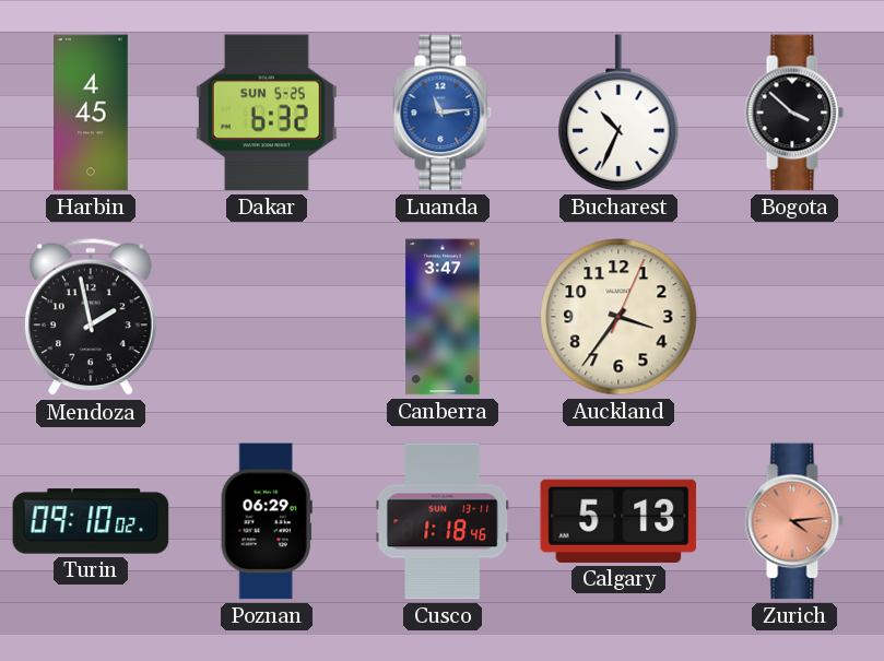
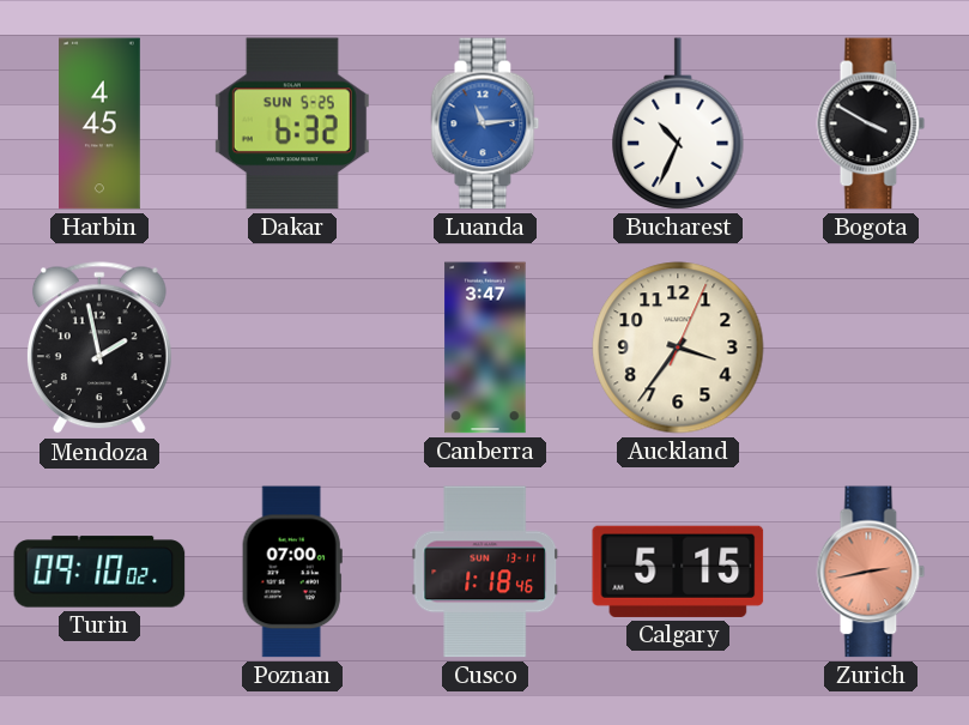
Bogota: 3:52 -> 3:50
Poznan: 06:29 -> 07:00
Calgary: 5:13 -> 5:15
Zurich: 4:14 -> 2:43
